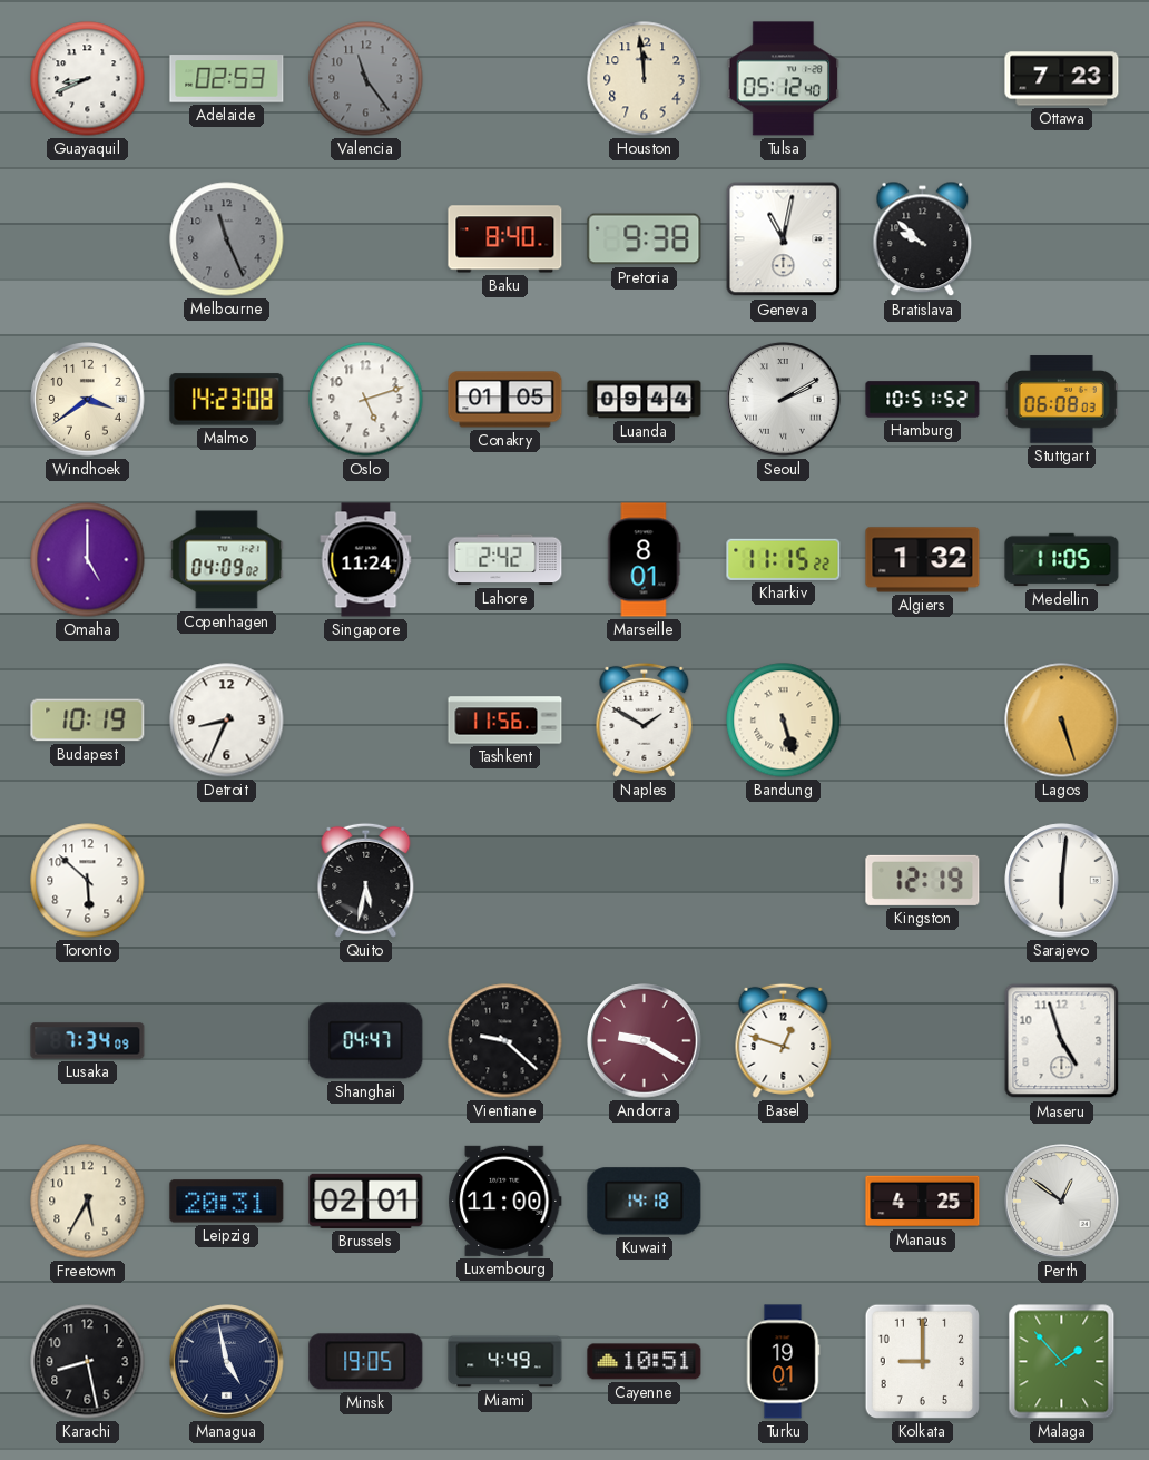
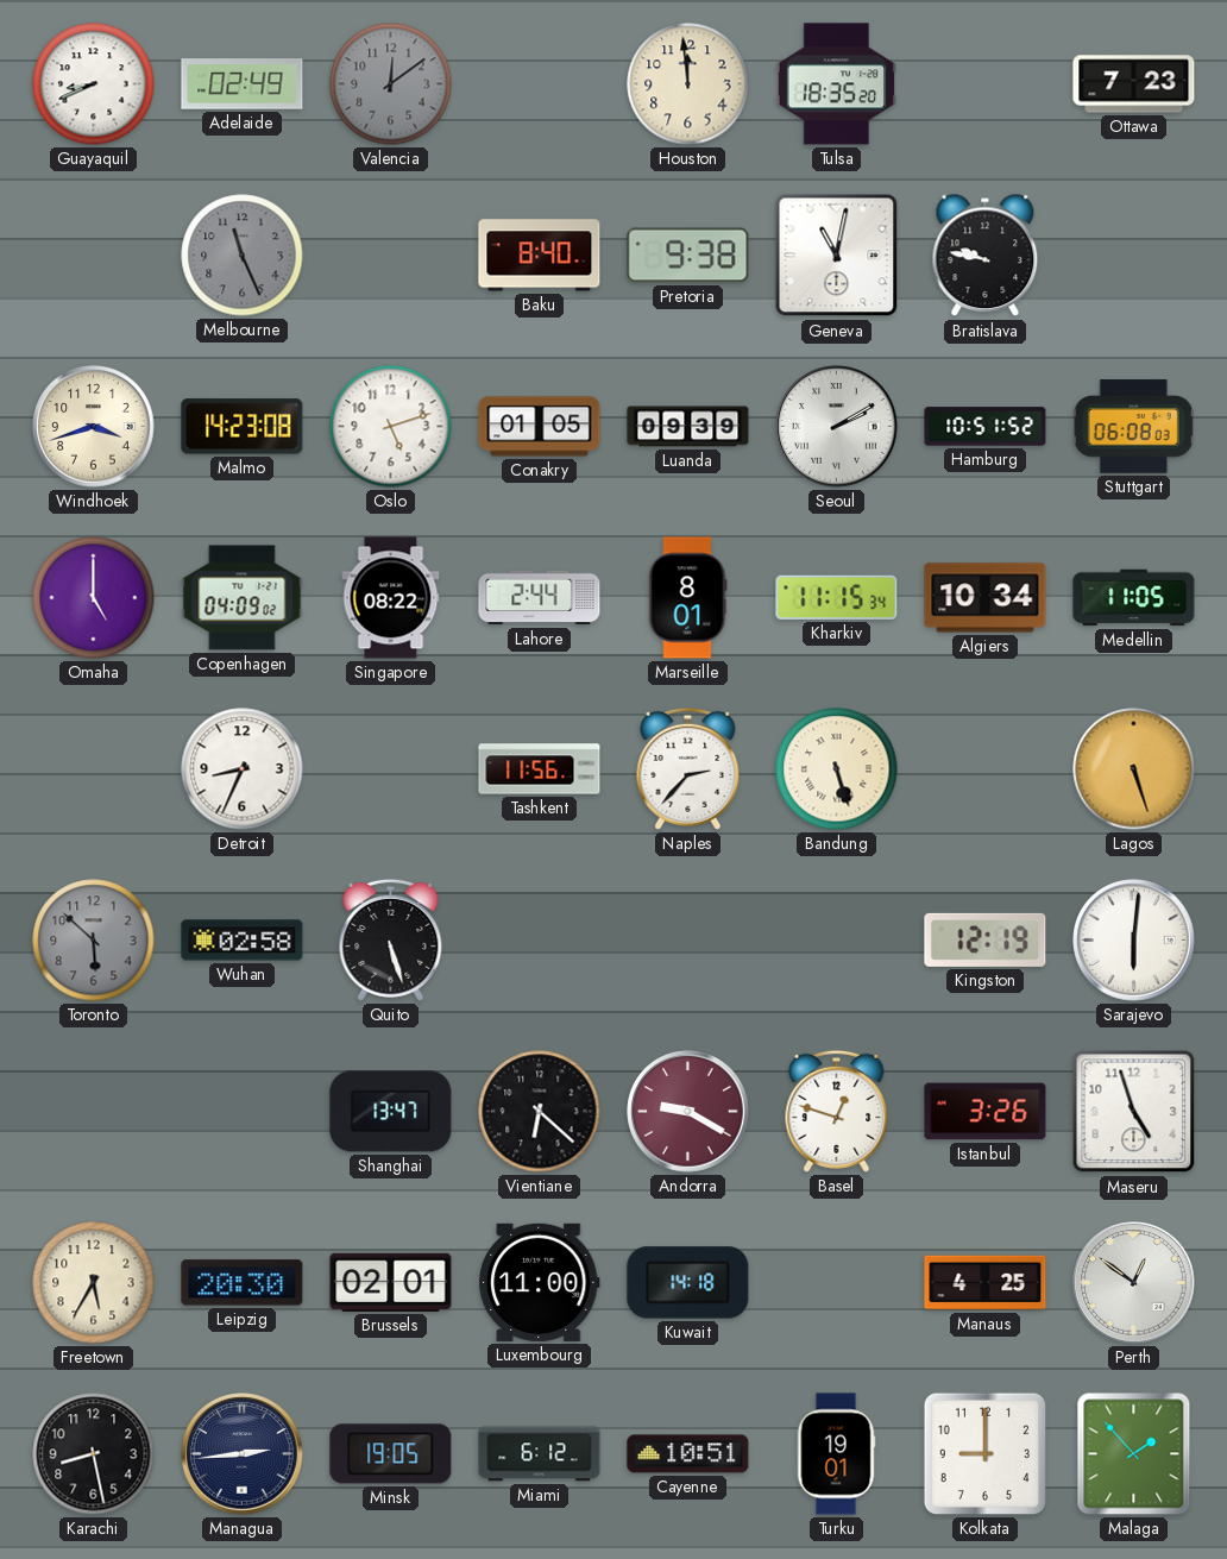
Adelaide: 02:53 -> 02:49
Valencia: 11:24 -> 12:09
Tulsa: 05:12 -> 18:35
Bratislava: 9:52 -> 9:47
Windhoek: 3:39 -> 3:42
Luanda: 09:44 -> 09:39
Singapore: 11:24 -> 08:22
Lahore: 2:42 -> 2:44
Kharkiv: 11:15:22 -> 11:15:34
Algiers: 1:32 -> 10:34
Budapest: 10:19 -> none
Naples: 1:50 -> 2:37
Toronto dial: white -> grey
Wuhan: none -> 02:58
Quito: 5:32 -> 5:27
Lusaka: 7:34 -> none
Shanghai: 04:47 -> 13:47
Vientiane: 9:22 -> 6:22
Istanbul: none -> 3:26
Leipzig: 20:31 -> 20:30
Managua: 4:58 -> 2:44
Miami: 4:49 -> 6:12
